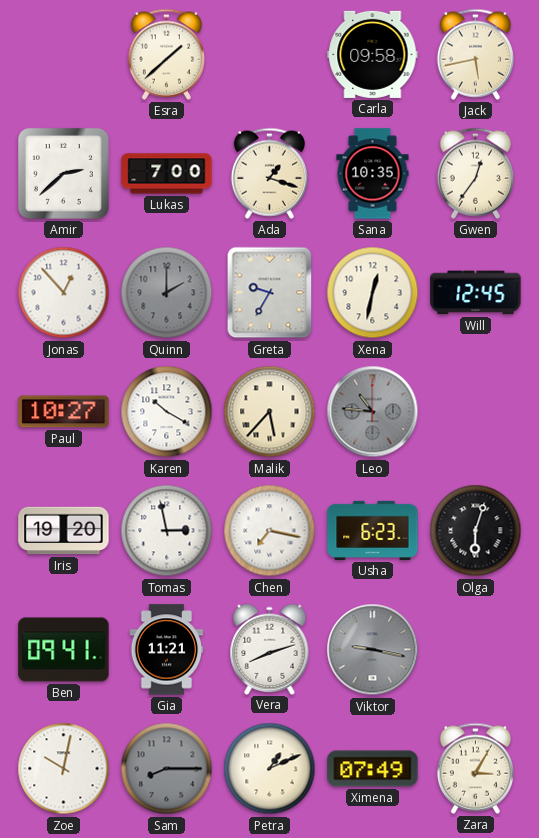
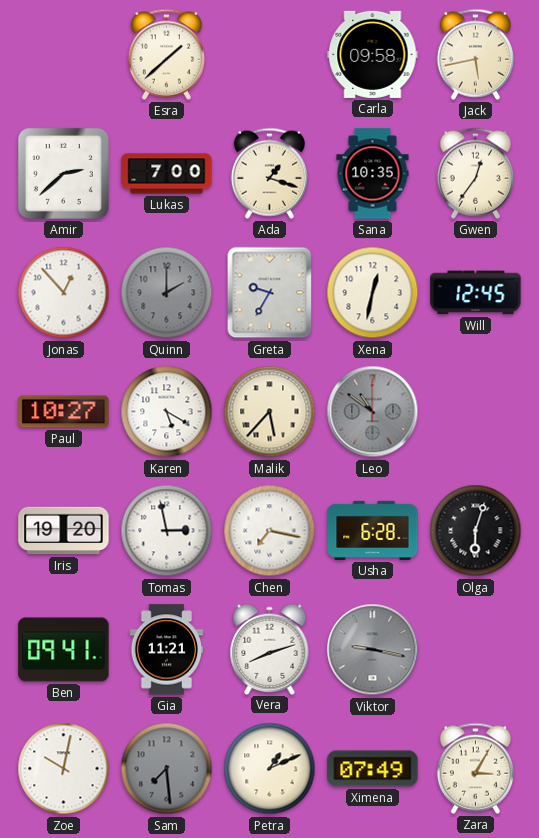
Karen: 10:20 -> 5:20
Leo: 10:46 -> 10:51
Usha: 6:23 -> 6:28
Sam: 8:15 -> 7:29
